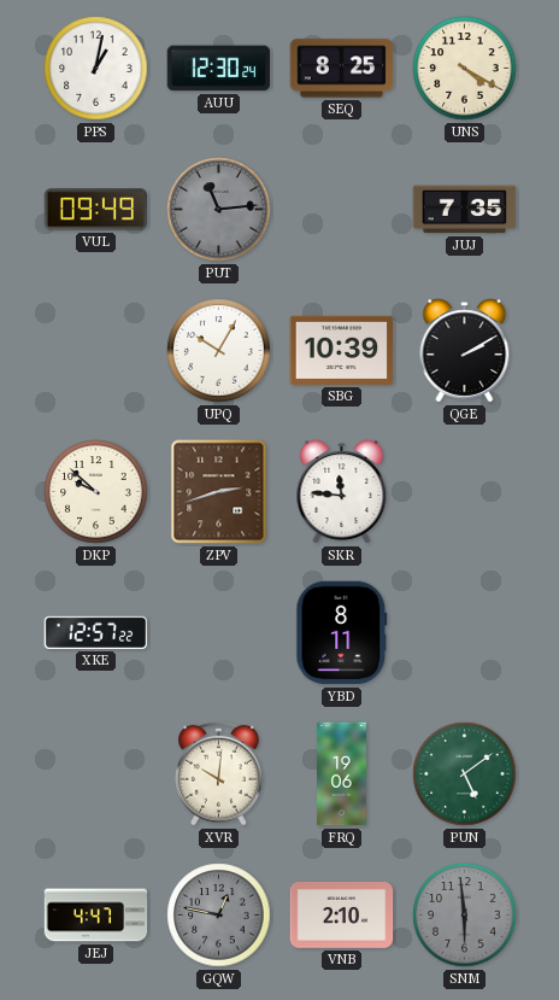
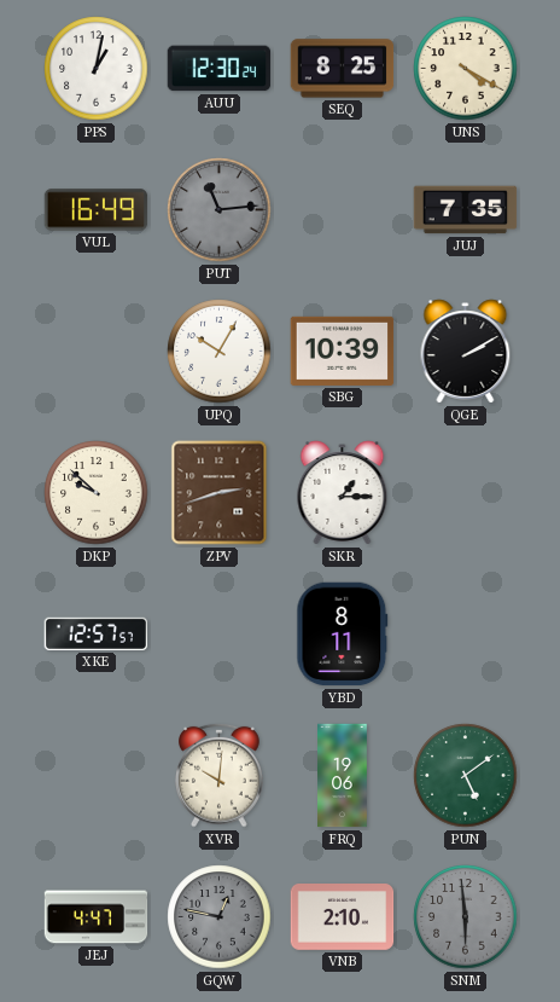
VUL: 09:49 -> 16:49
SKR: 11:46 -> 1:15
XKE: 12:57:22 -> 12:57:57
